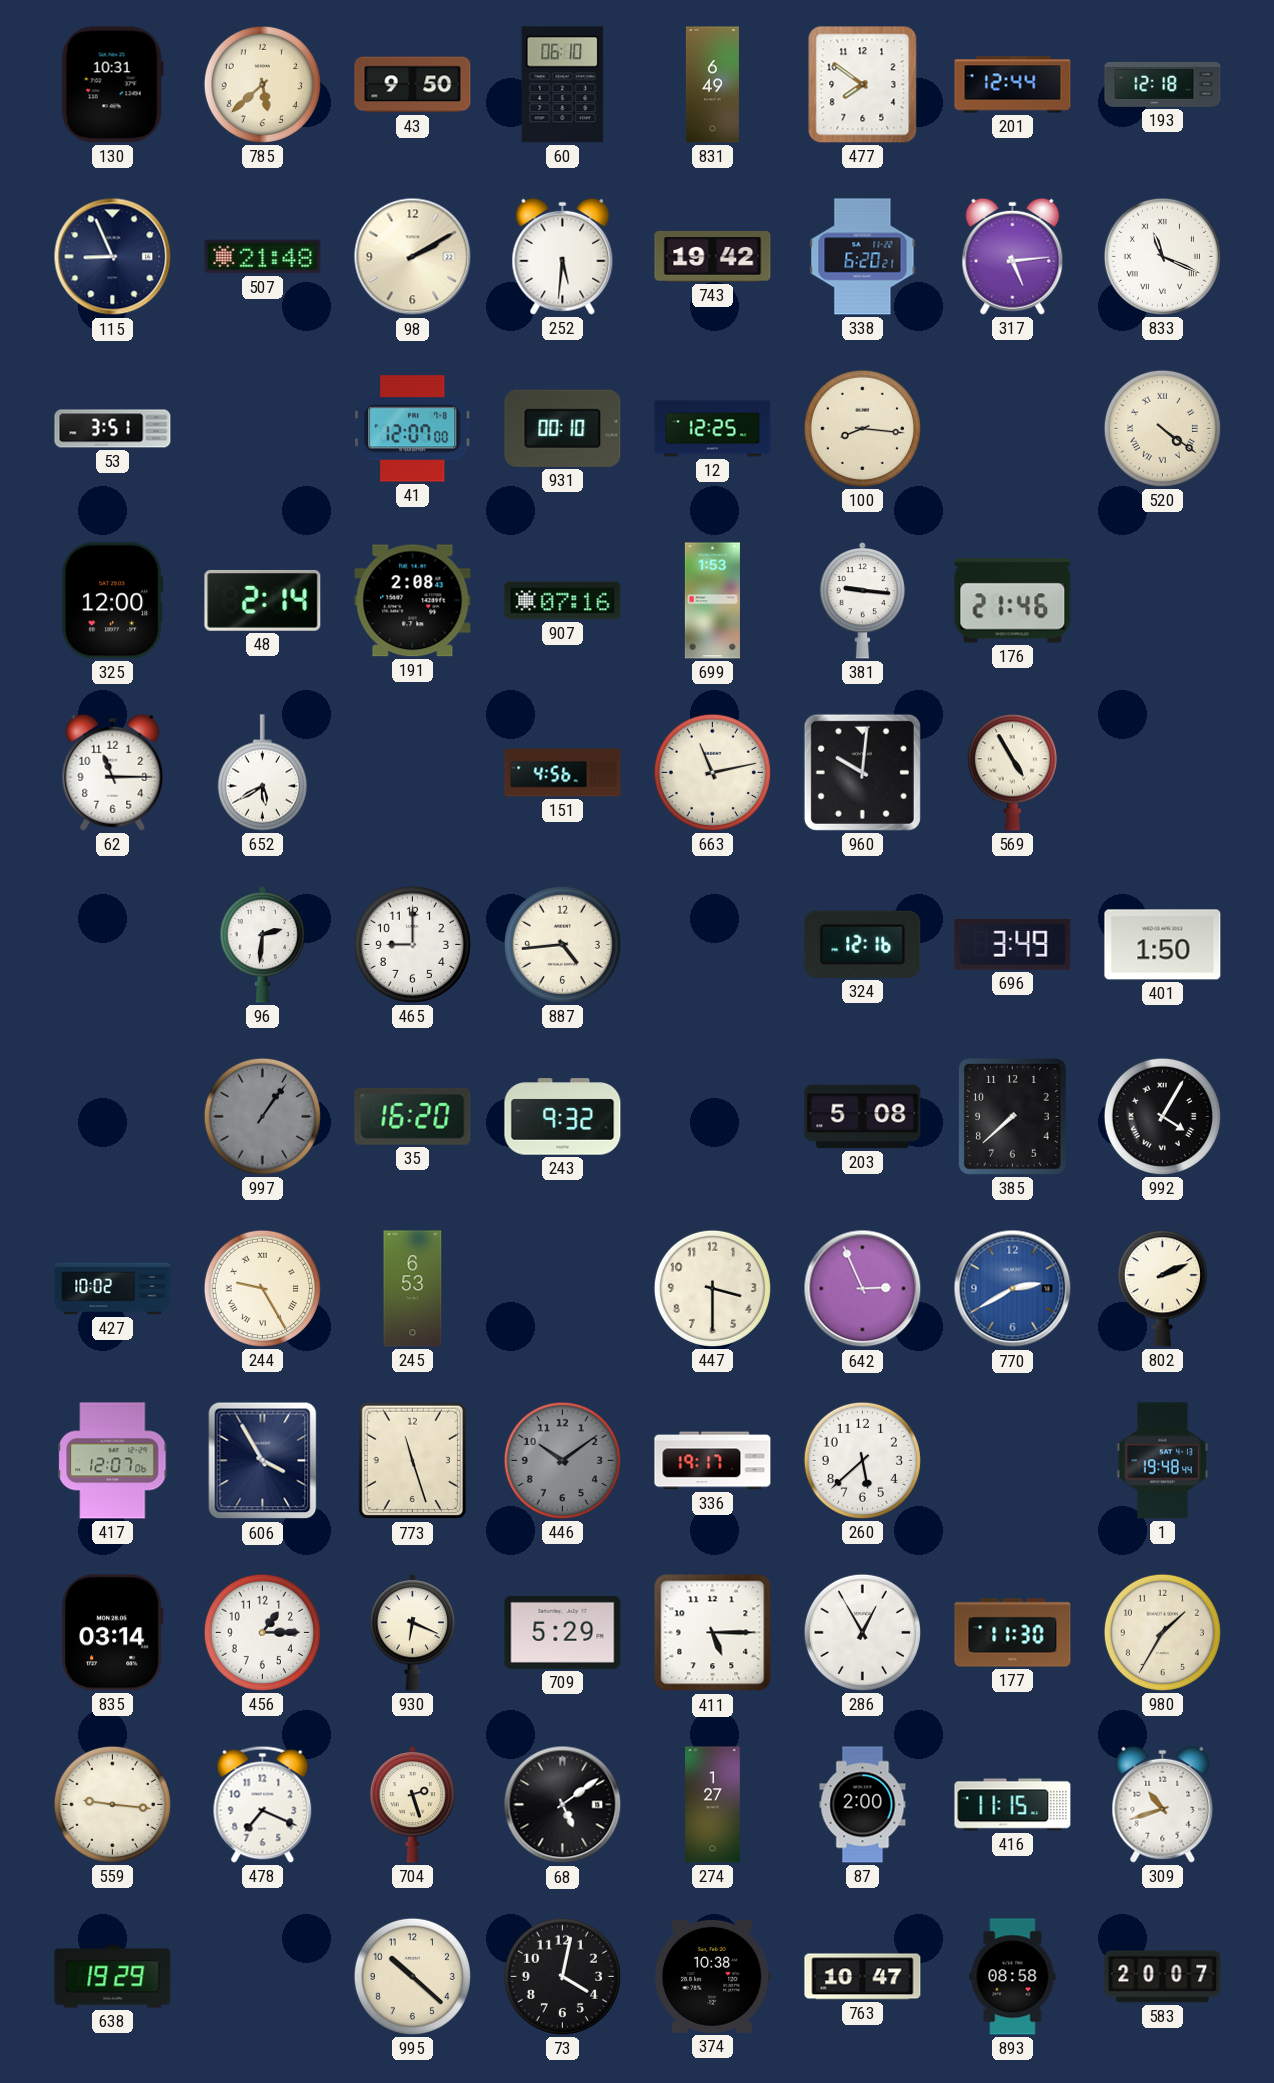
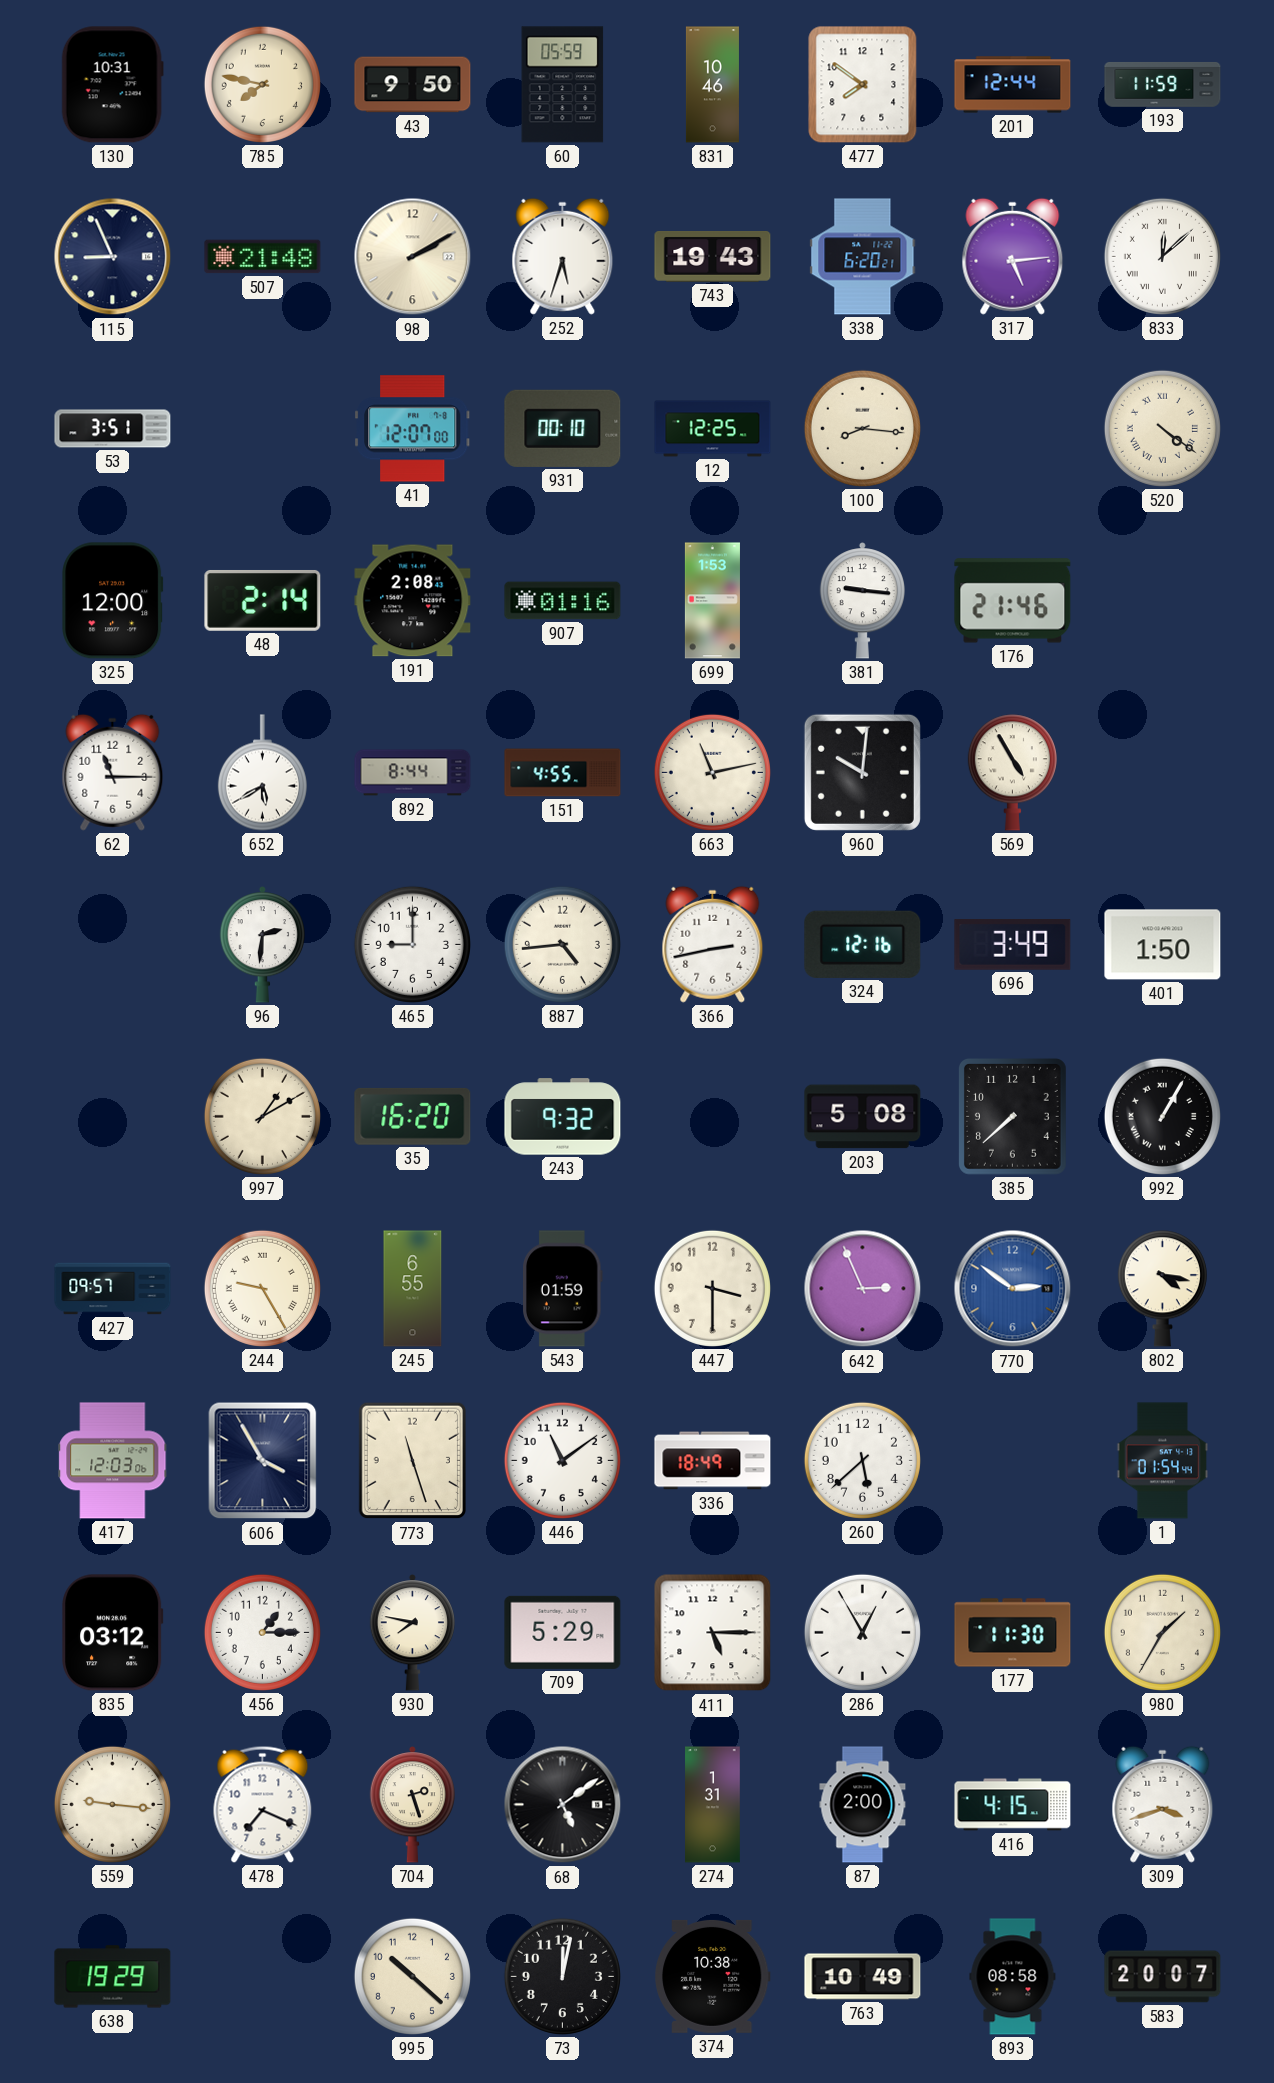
785: 5:38 -> 7:47
60: 06:10 -> 05:59
831: 6:49 -> 10:46
193: 12:18 -> 11:59
252: 5:31 -> 5:33
743: 19:42 -> 19:43
833: 11:19 -> 12:08
907: 07:16 -> 01:16
892: none -> 8:44
151: 4:56 -> 4:55
366: none -> 2:43
997: 1:06 -> 1:10
997 dial: grey -> cream
992: 4:05 -> 1:05
427: 10:02 -> 09:57
245: 6:53 -> 6:55
543: none -> 01:59
770: 2:40 -> 2:51
802: 2:11 -> 4:17
417: 12:07 -> 12:03
446: 10:09 -> 11:09
446 dial: grey -> white
336: 19:17 -> 18:49
1: 19:48 -> 01:54
835: 03:14 -> 03:12
930: 6:19 -> 7:47
274: 1:27 -> 1:31
416: 11:15 -> 4:15
309: 10:42 -> 3:42
73: 4:02 -> 12:02
763: 10:47 -> 10:49
